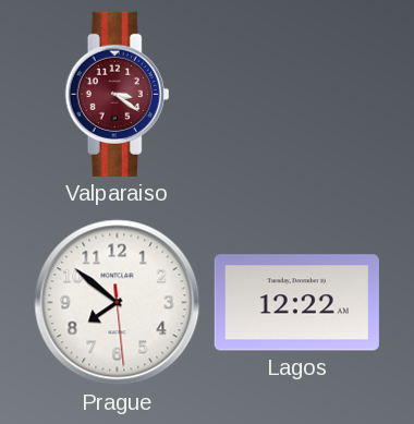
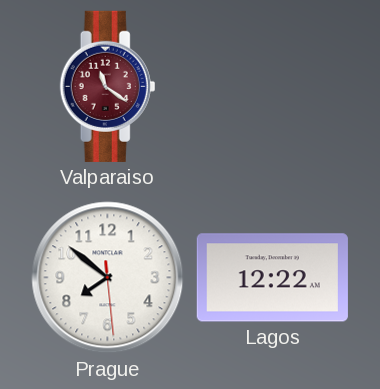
Valparaiso: 3:21 -> 11:21
